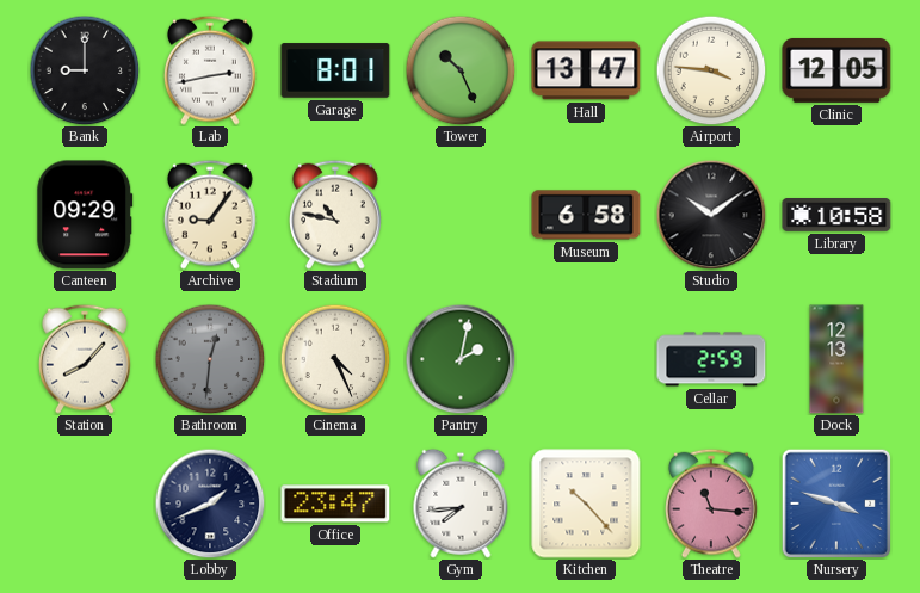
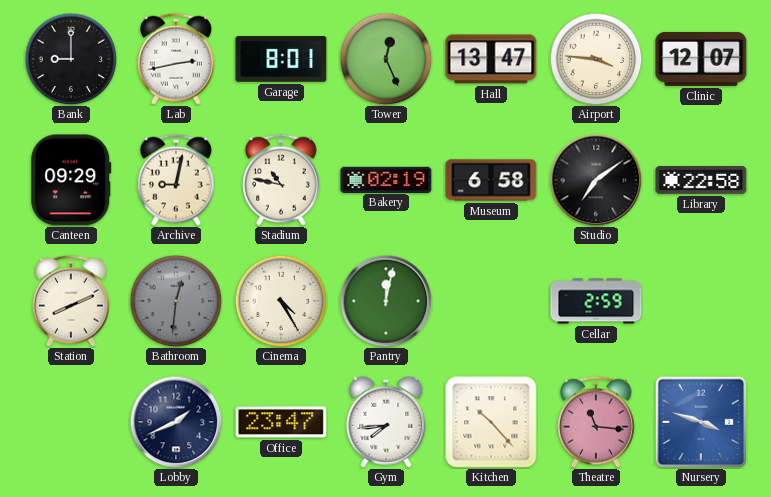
Tower: 10:26 -> 12:26
Clinic: 12:05 -> 12:07
Archive: 9:06 -> 9:02
Bakery: none -> 02:19
Studio: 10:09 -> 7:09
Library: 10:58 -> 22:58
Station: 8:07 -> 8:11
Cinema: 4:26 -> 4:25
Pantry: 2:02 -> 12:02
Dock: 12:13 -> none
